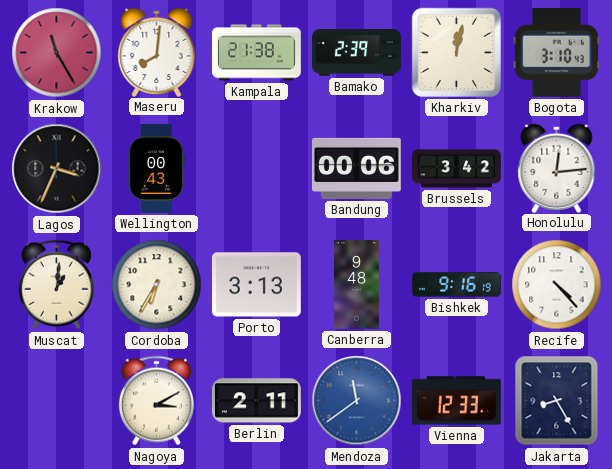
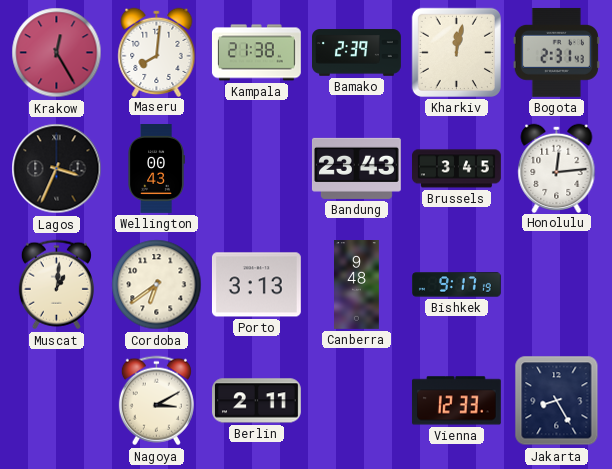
Krakow: 11:25 -> 12:25
Bogota: 3:10 -> 2:31
Bandung: 00:06 -> 23:43
Brussels: 3:42 -> 3:45
Cordoba: 6:35 -> 6:39
Bishkek: 9:16 -> 9:17
Recife: 4:23 -> none
Mendoza: 11:39 -> none
